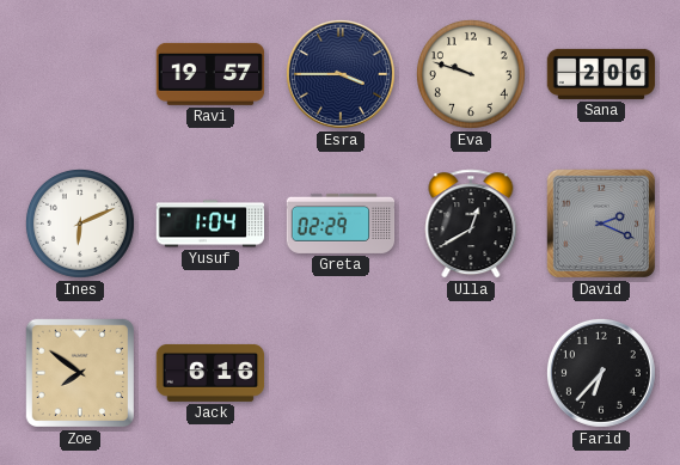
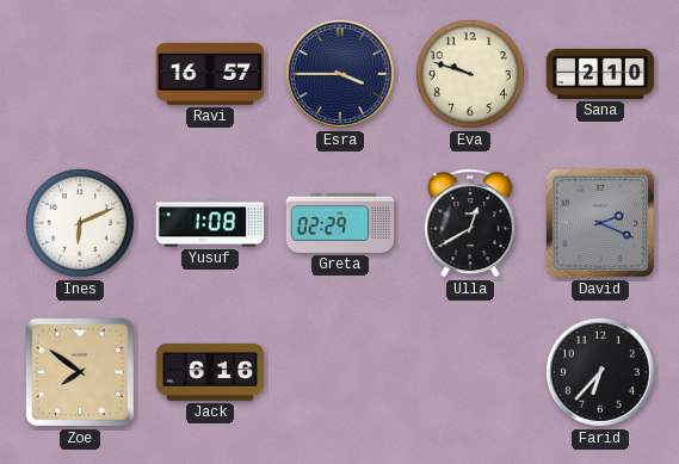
Ravi: 19:57 -> 16:57
Sana: 2:06 -> 2:10
Yusuf: 1:04 -> 1:08
